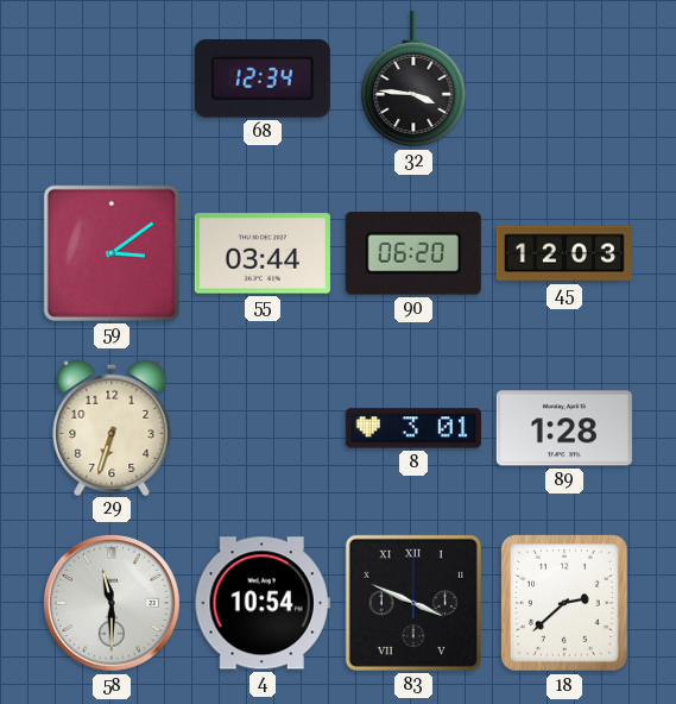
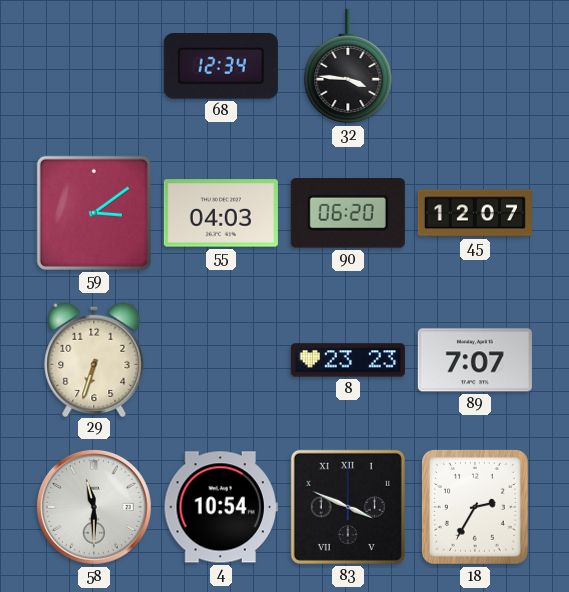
55: 03:44 -> 04:03
45: 12:03 -> 12:07
8: 3:01 -> 23:23
89: 1:28 -> 7:07
18: 2:38 -> 2:35
